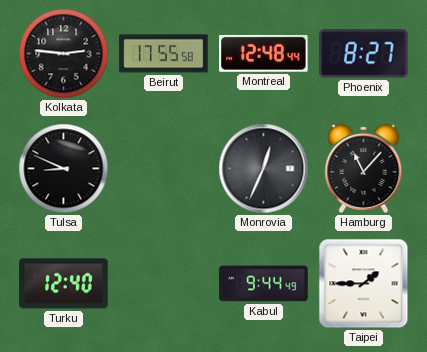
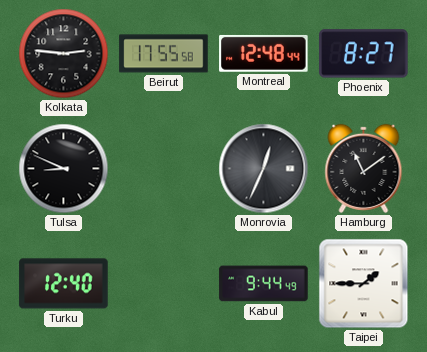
Hamburg: 11:07 -> 11:09
